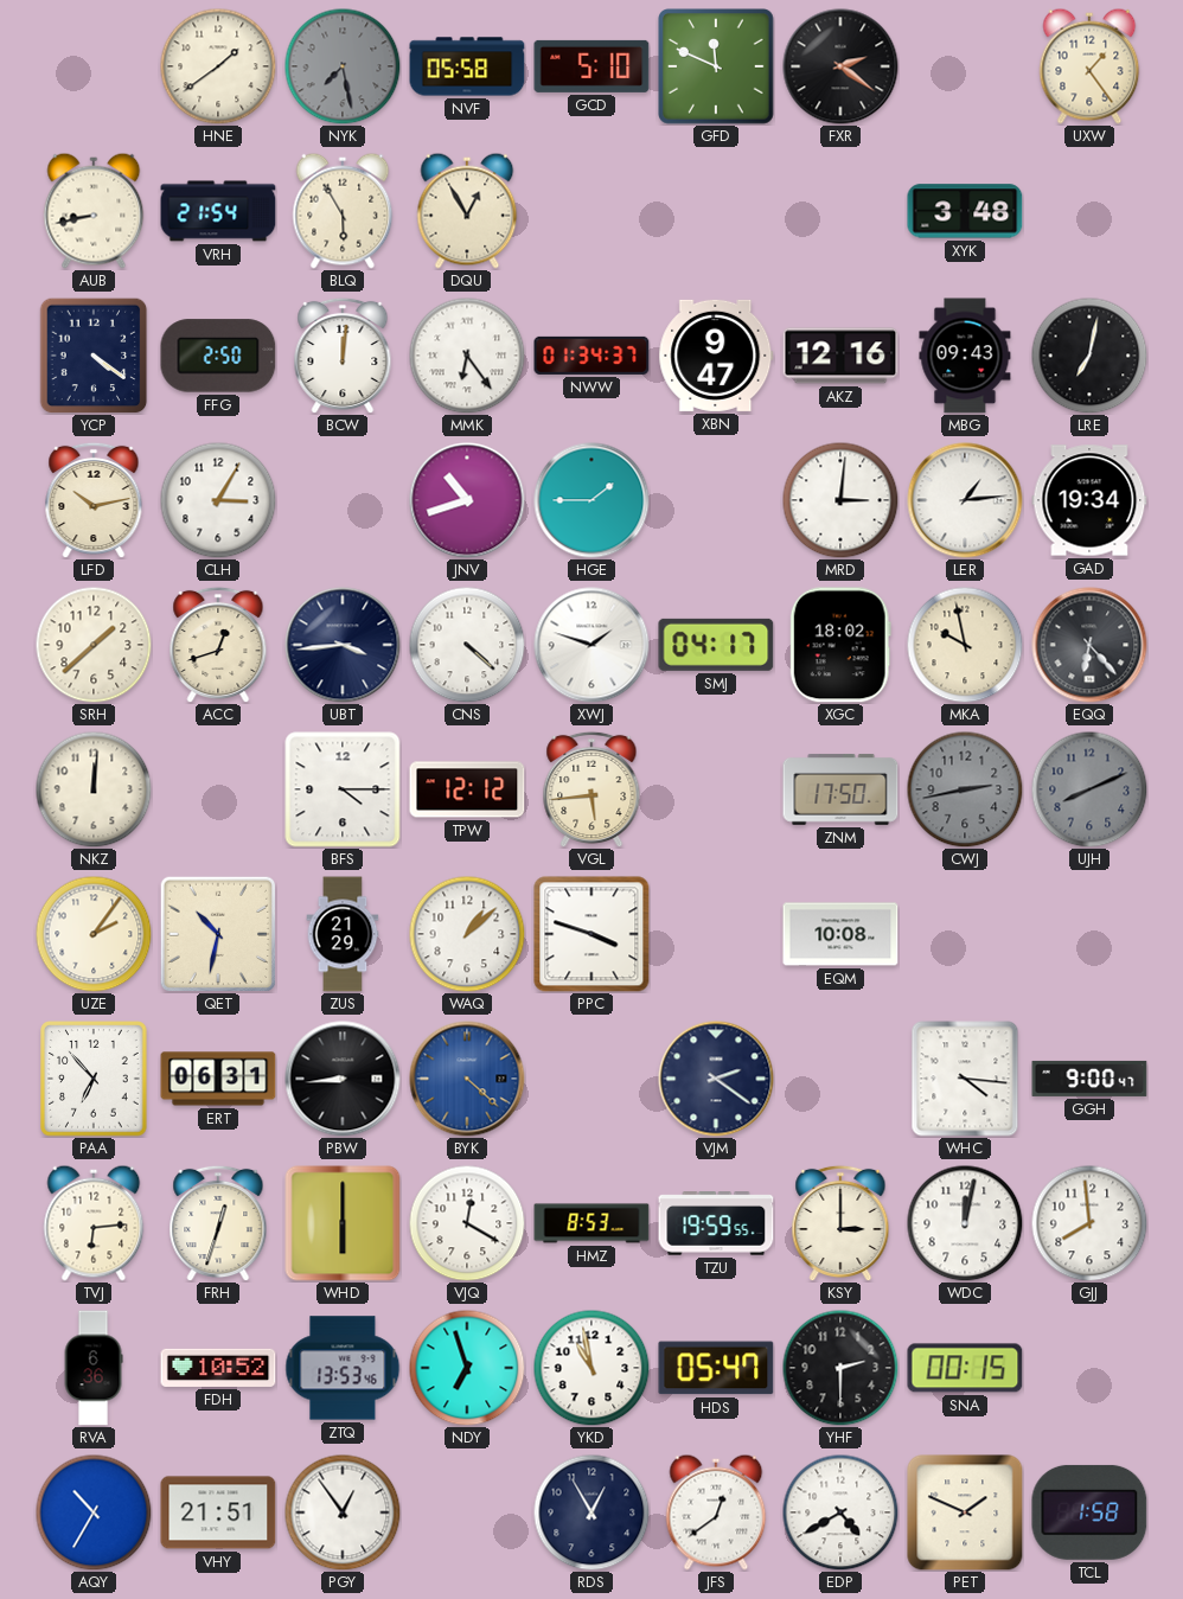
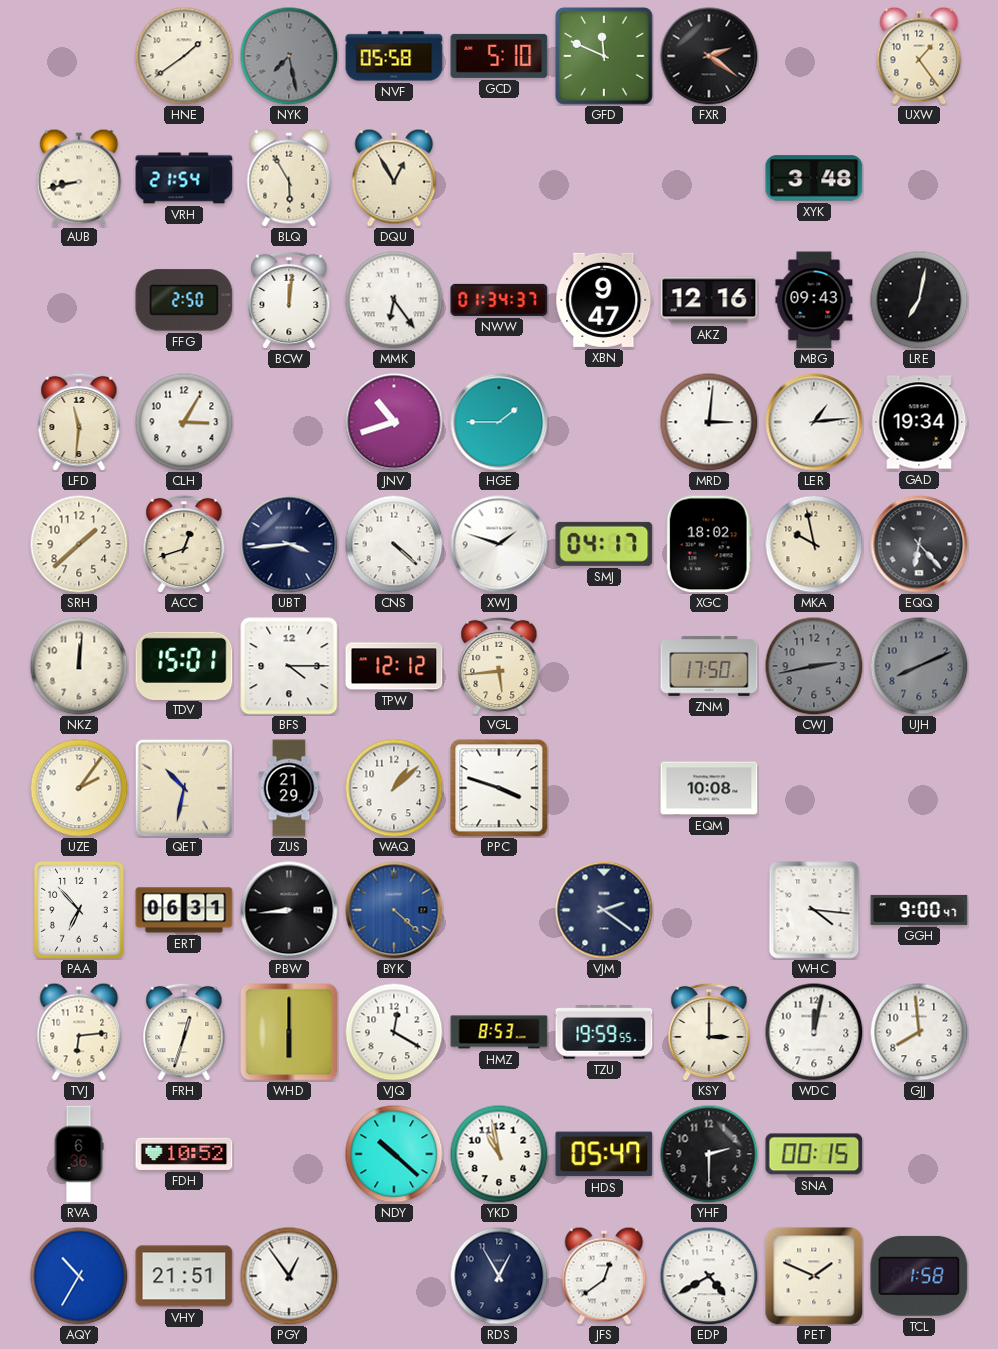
YCP: 4:21 -> none
LFD: 10:13 -> 11:31
TDV: none -> 15:01
ZTQ: 13:53 -> none
NDY: 6:57 -> 10:22
